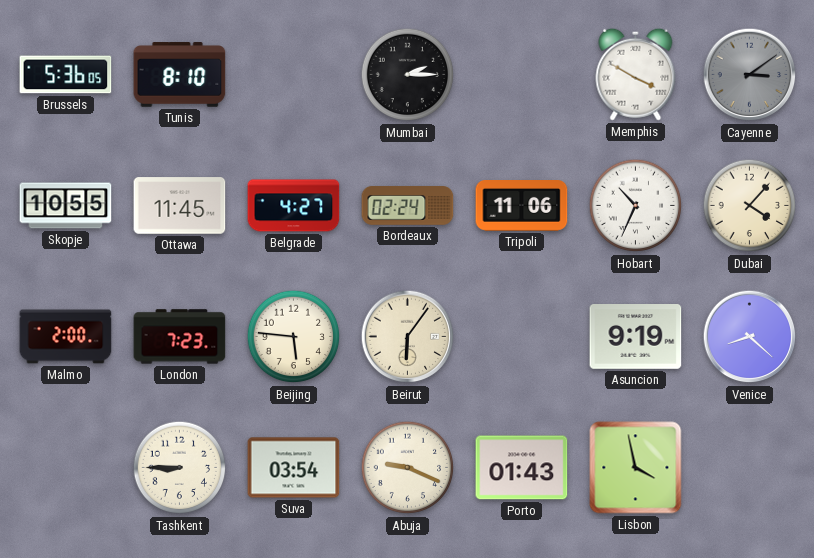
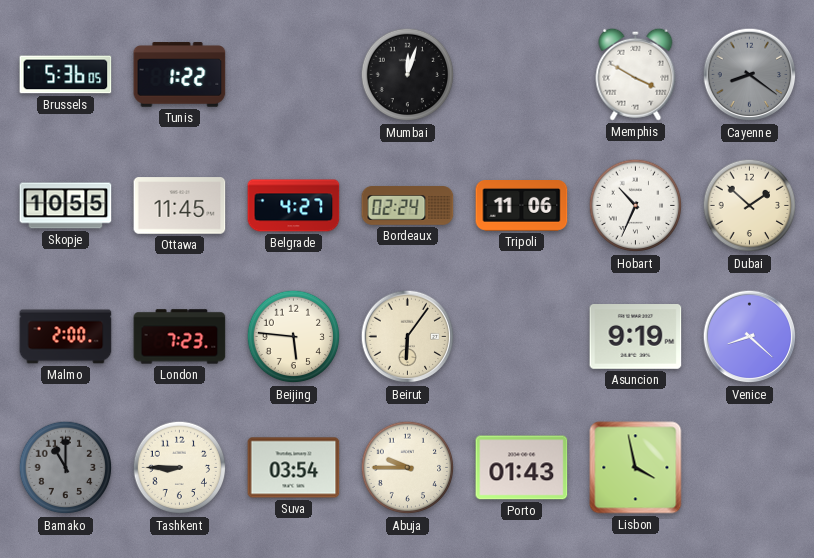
Tunis: 8:10 -> 1:22
Mumbai: 2:15 -> 12:03
Cayenne: 3:09 -> 8:21
Dubai: 4:07 -> 1:52
Bamako: none -> 11:00
Abuja: 9:19 -> 9:45
